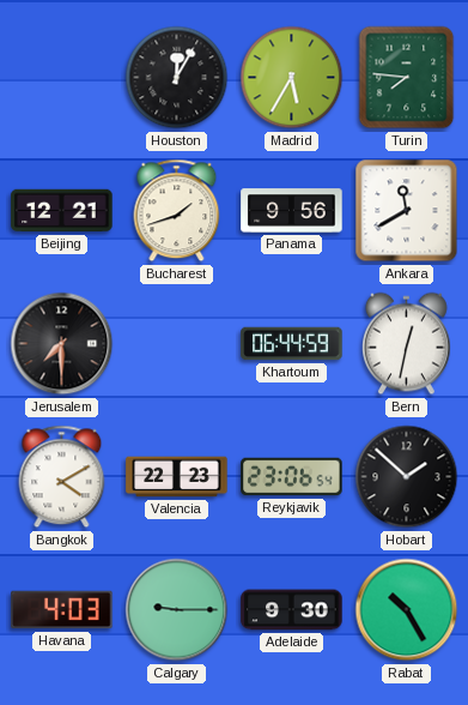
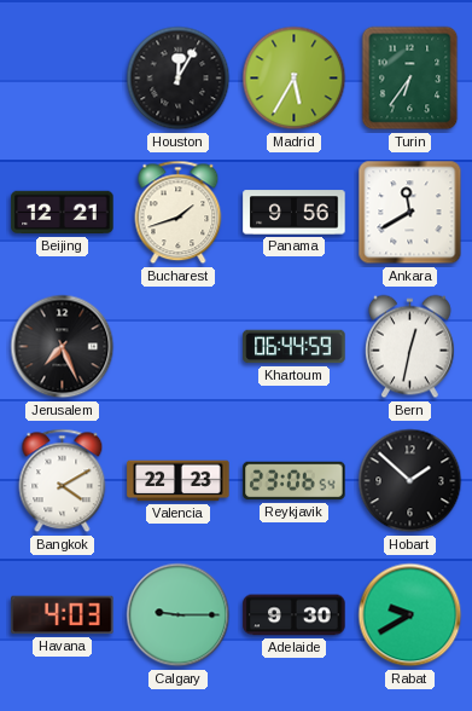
Turin: 7:46 -> 6:36
Jerusalem: 7:30 -> 7:26
Rabat: 10:25 -> 9:40
